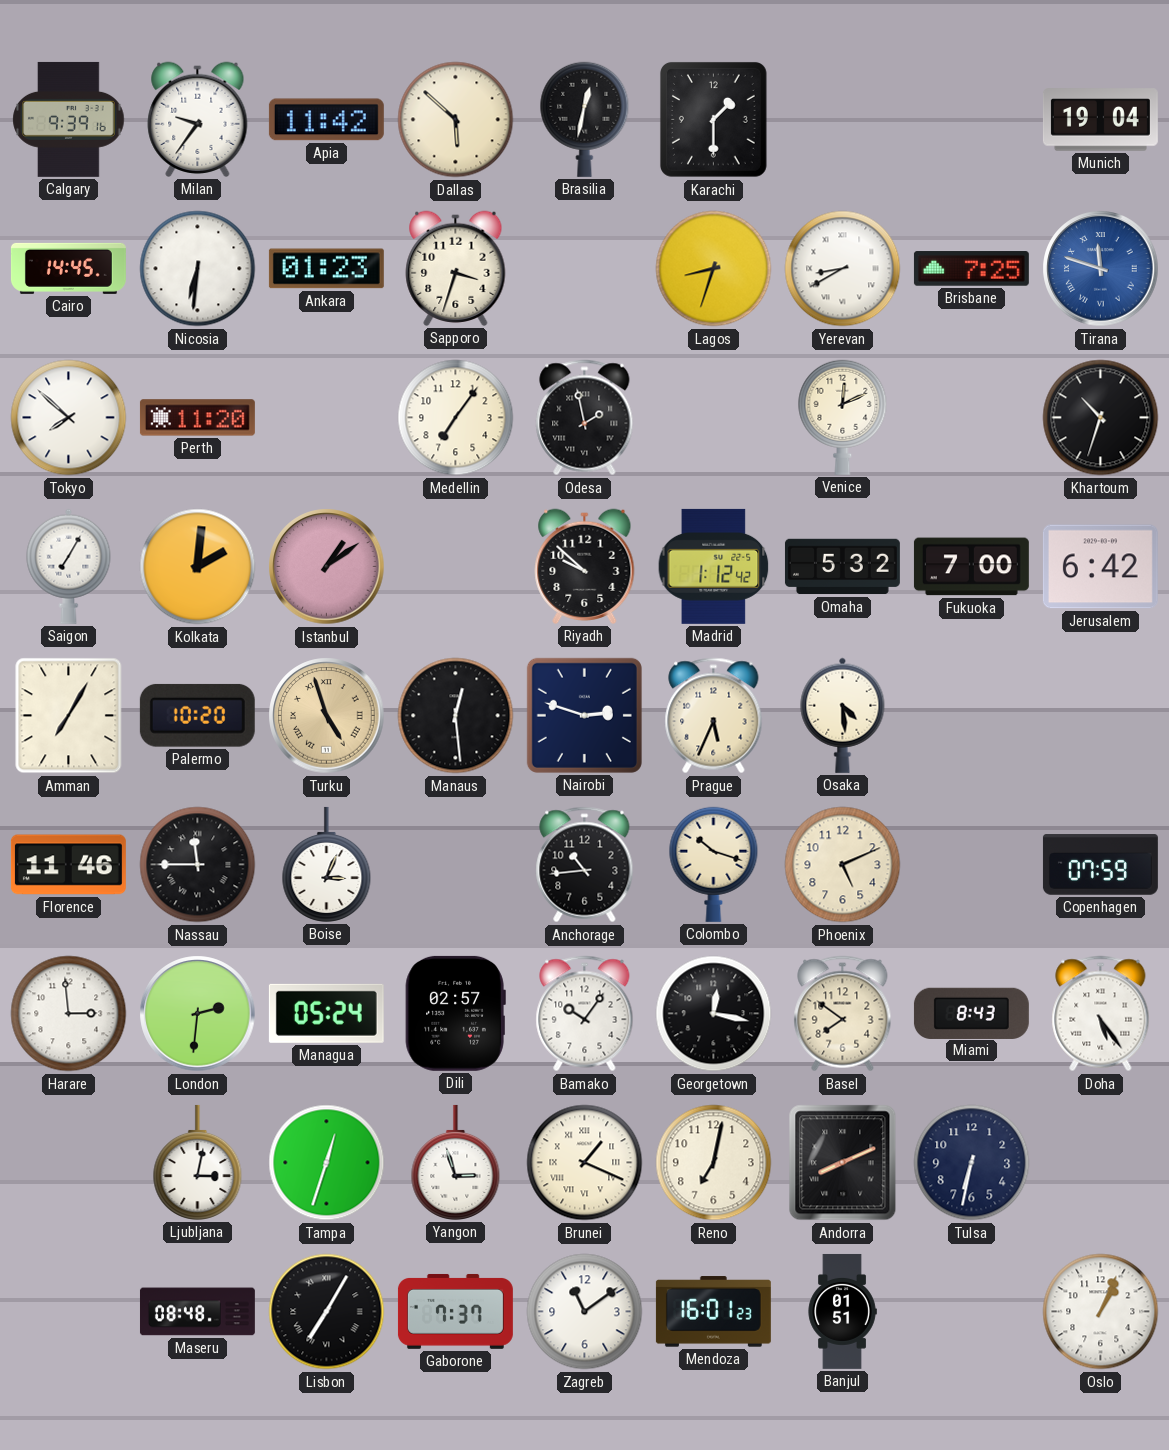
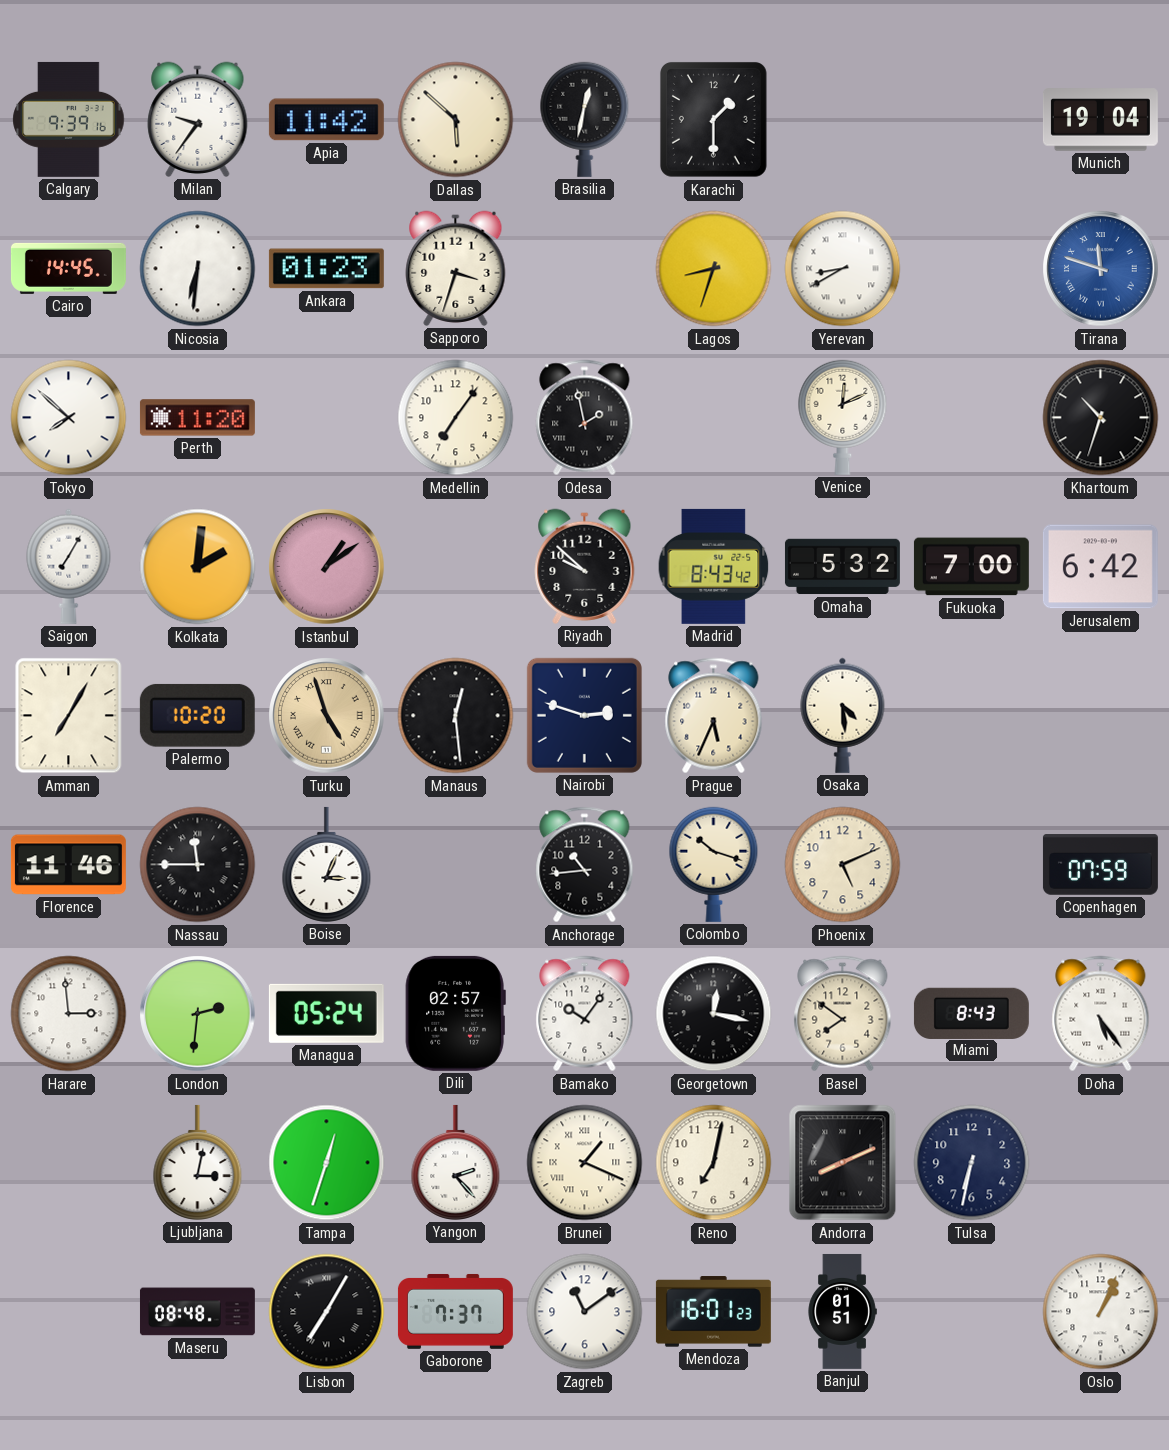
Brisbane: 7:25 -> none
Madrid: 1:12 -> 8:43
Yangon: 2:57 -> 2:23
